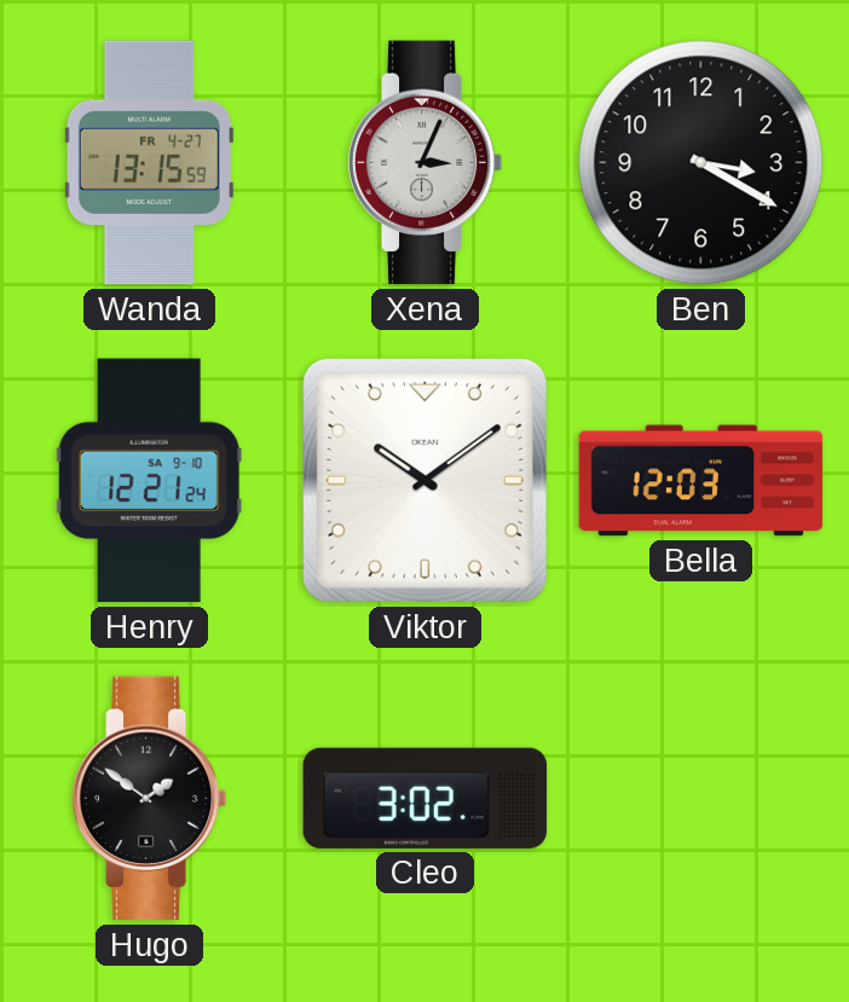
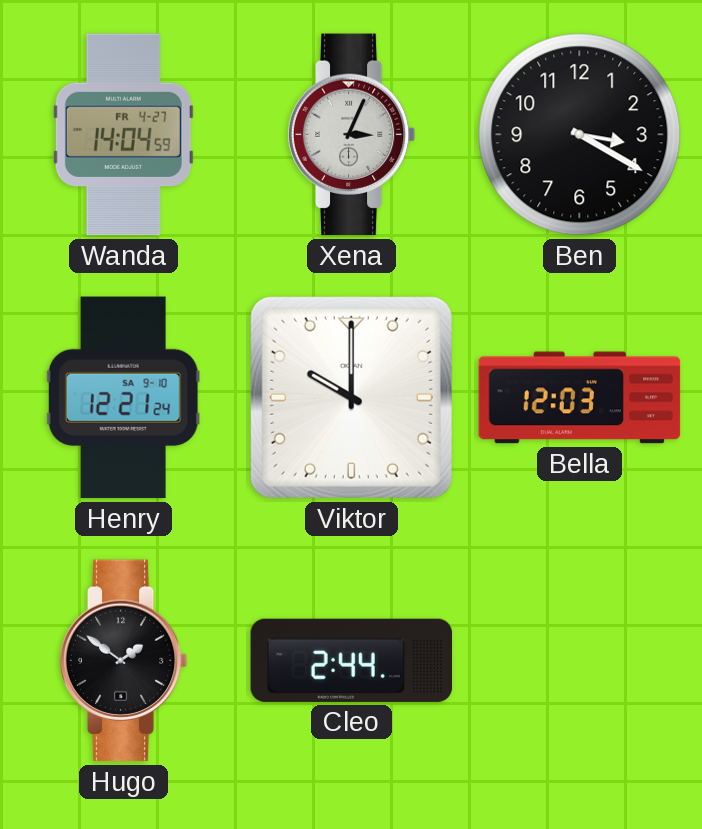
Wanda: 13:15 -> 14:04
Viktor: 10:09 -> 10:00
Cleo: 3:02 -> 2:44
